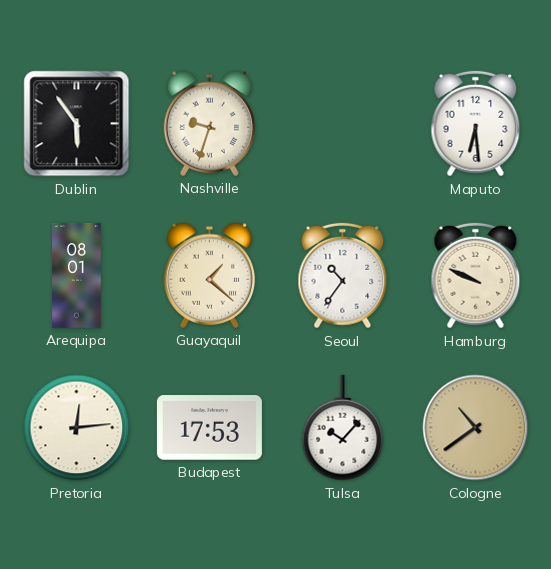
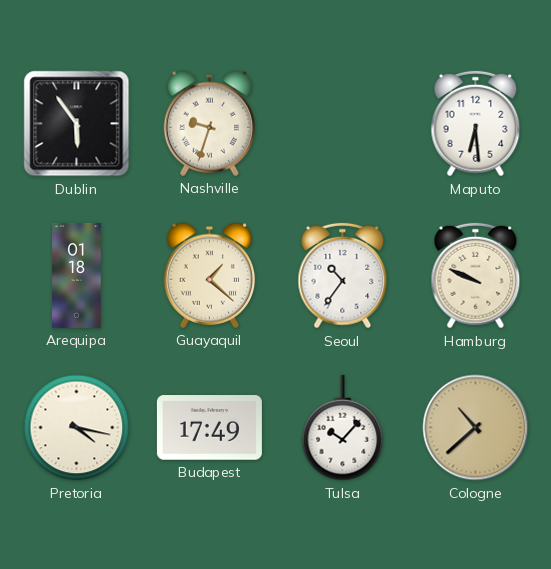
Arequipa: 08:01 -> 01:18
Pretoria: 12:14 -> 4:17
Budapest: 17:53 -> 17:49
Cologne: 10:39 -> 10:38
